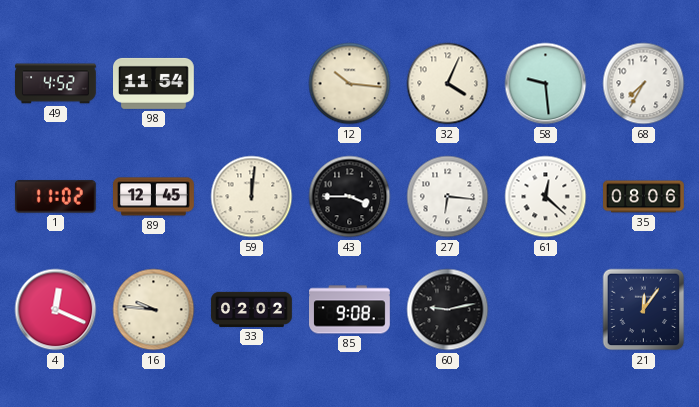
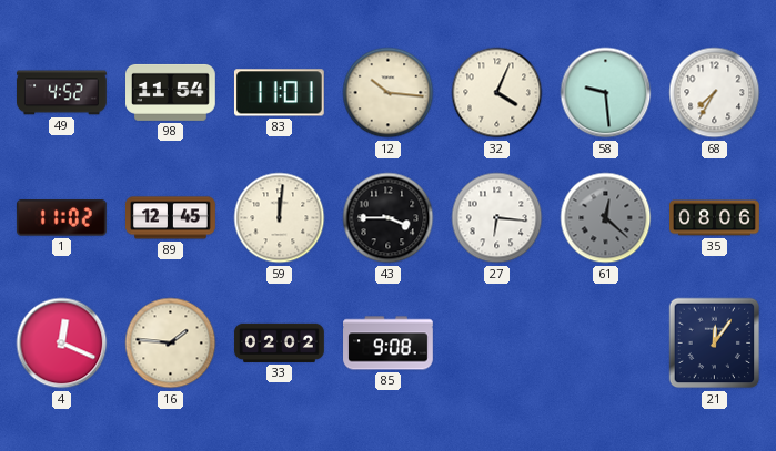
83: none -> 11:01
61 dial: white -> grey
16: 9:46 -> 1:46
60: 9:13 -> none
